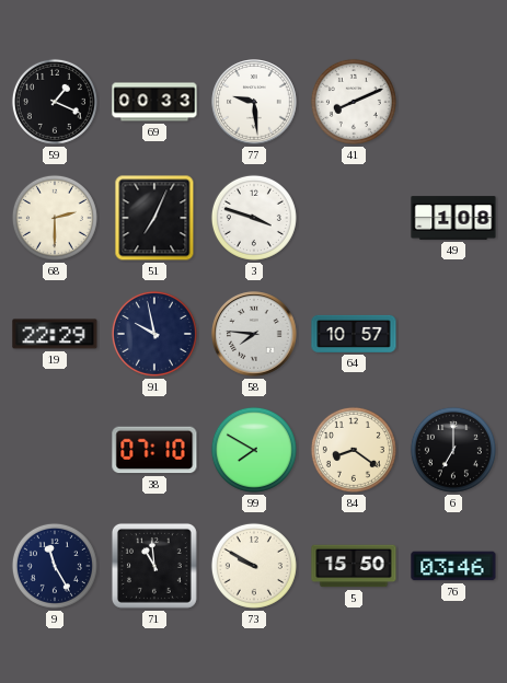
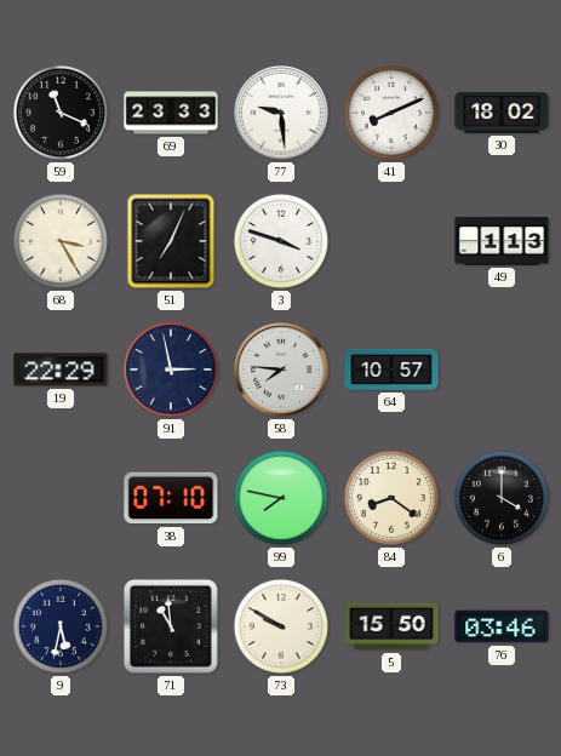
59: 1:19 -> 11:19
69: 00:33 -> 23:33
30: none -> 18:02
68: 2:30 -> 3:25
49: 1:08 -> 1:13
91: 9:58 -> 2:58
99: 7:50 -> 7:47
6: 7:00 -> 4:00
9: 11:25 -> 5:32
